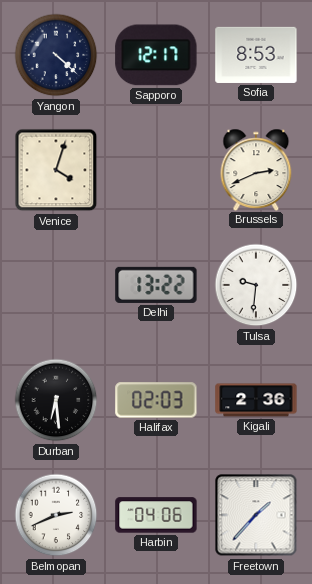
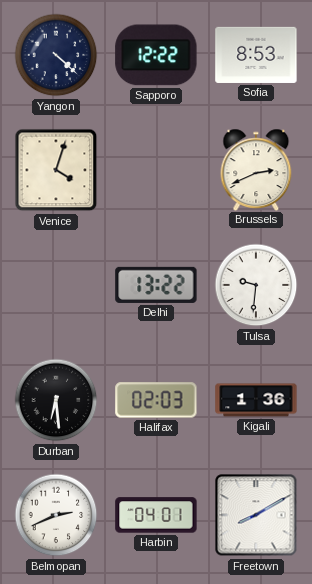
Sapporo: 12:17 -> 12:22
Kigali: 2:36 -> 1:36
Harbin: 04:06 -> 04:01
Freetown: 1:37 -> 8:10
